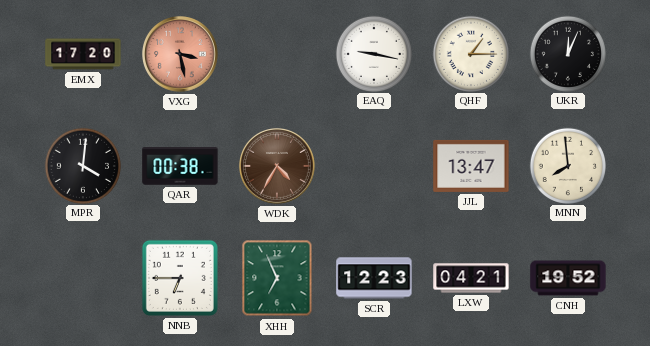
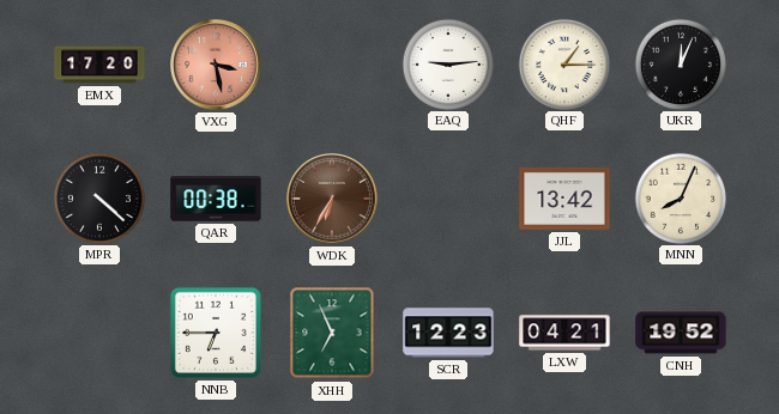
EAQ: 9:17 -> 9:14
MPR: 4:01 -> 4:22
WDK: 4:35 -> 6:35
JJL: 13:47 -> 13:42
MNN: 7:59 -> 8:04
